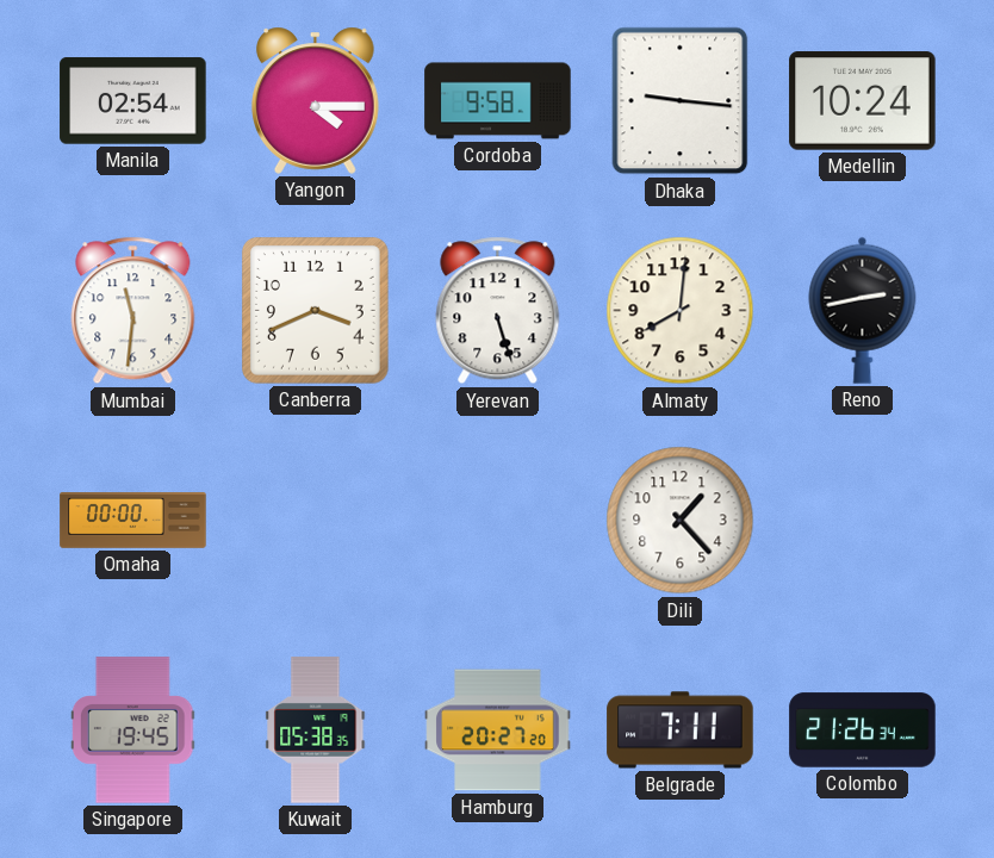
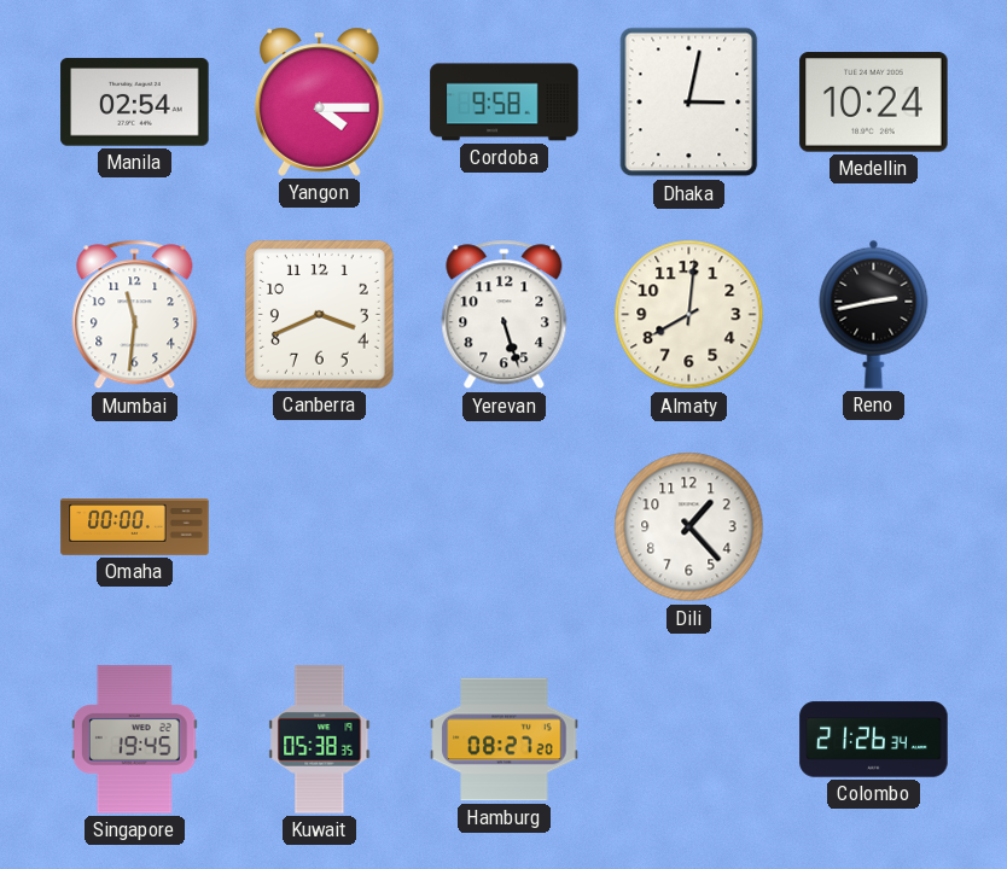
Dhaka: 9:16 -> 3:02
Hamburg: 20:27 -> 08:27
Belgrade: 7:11 -> none
